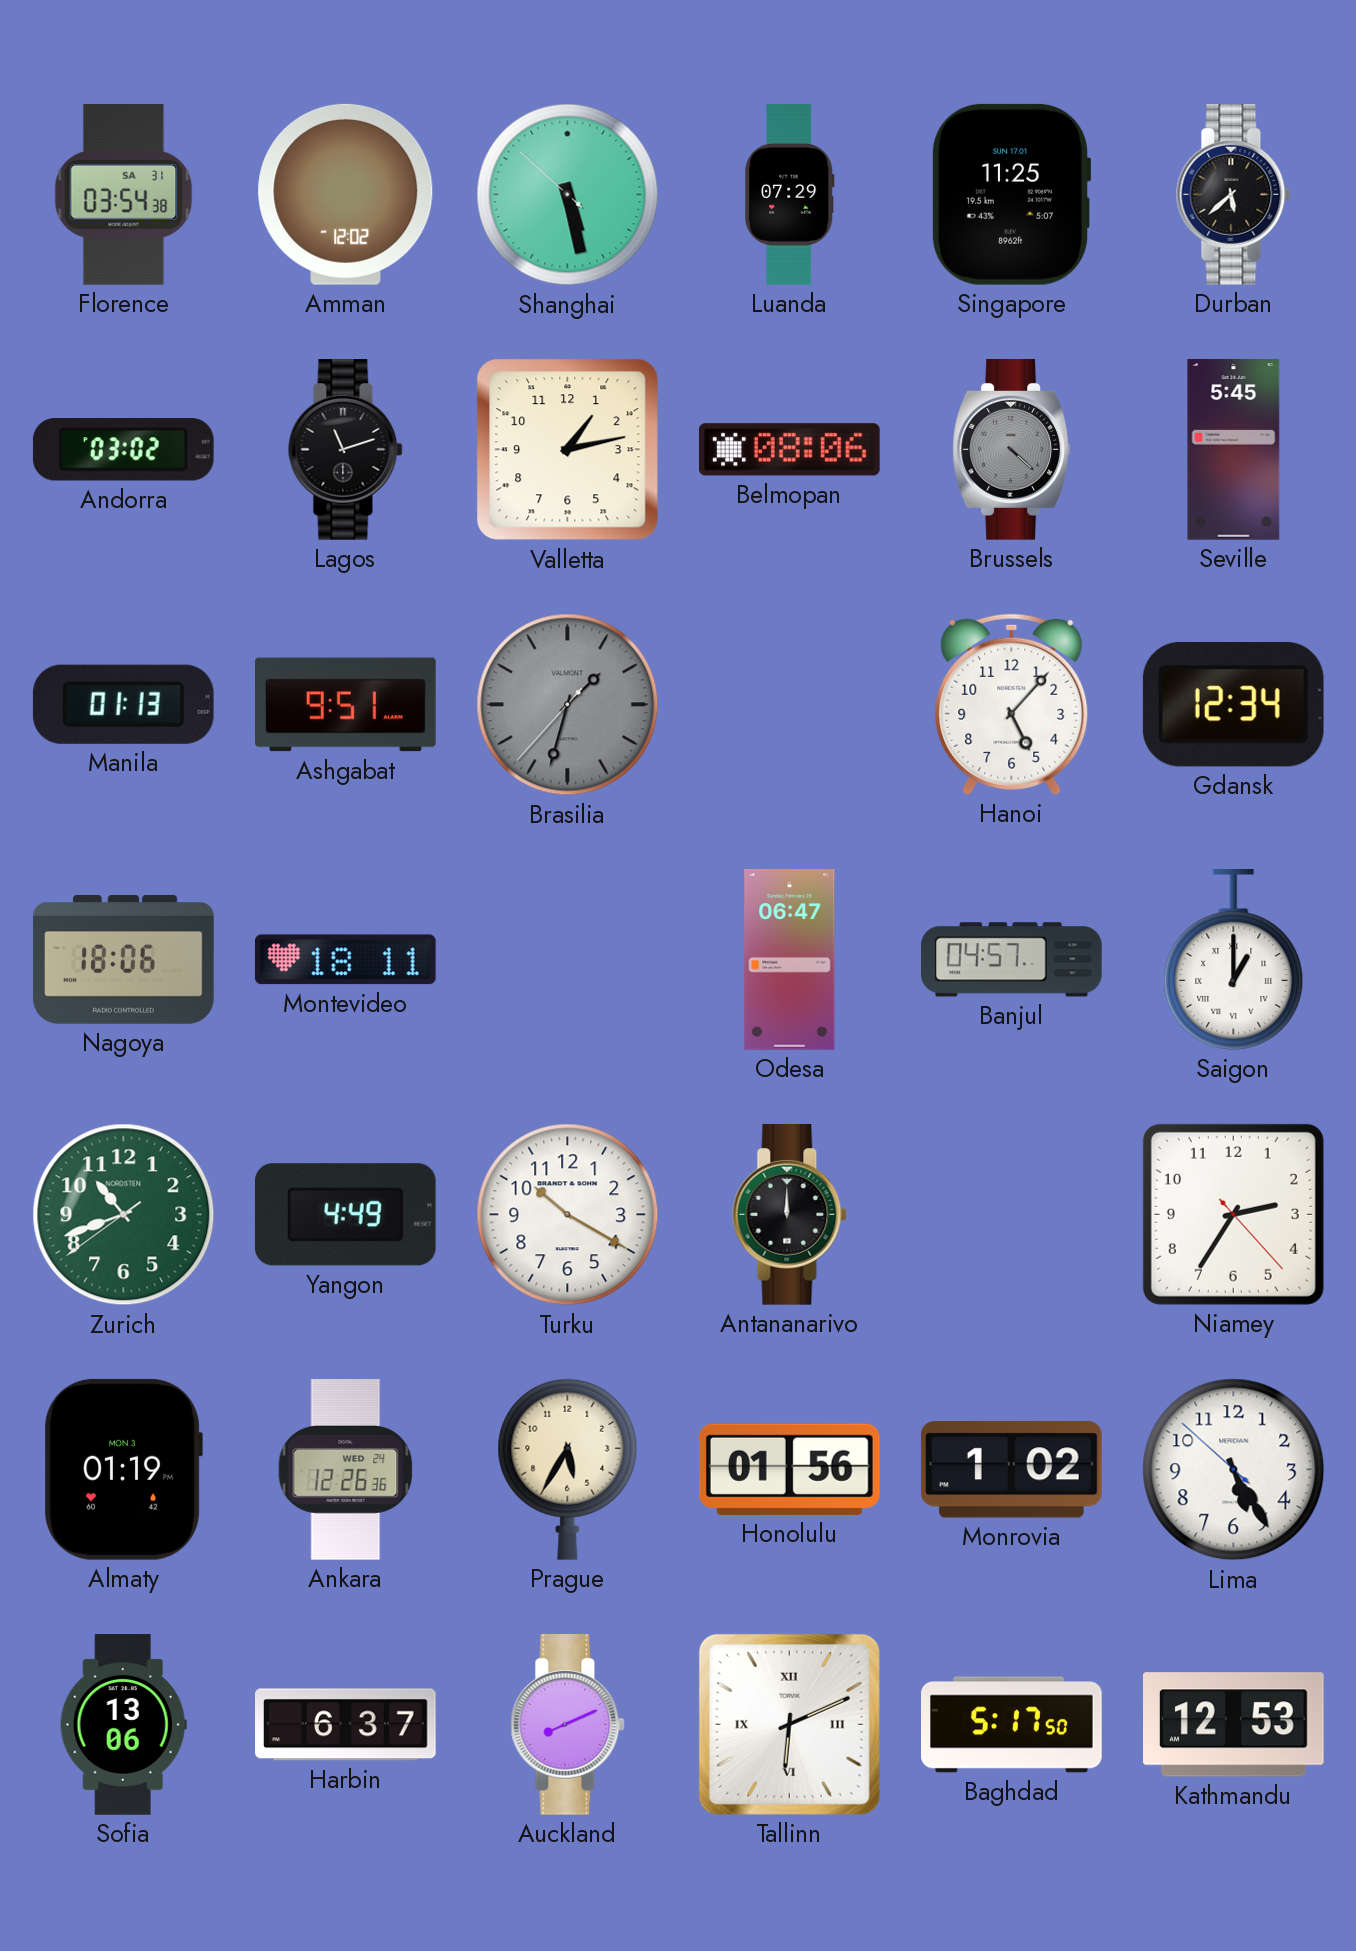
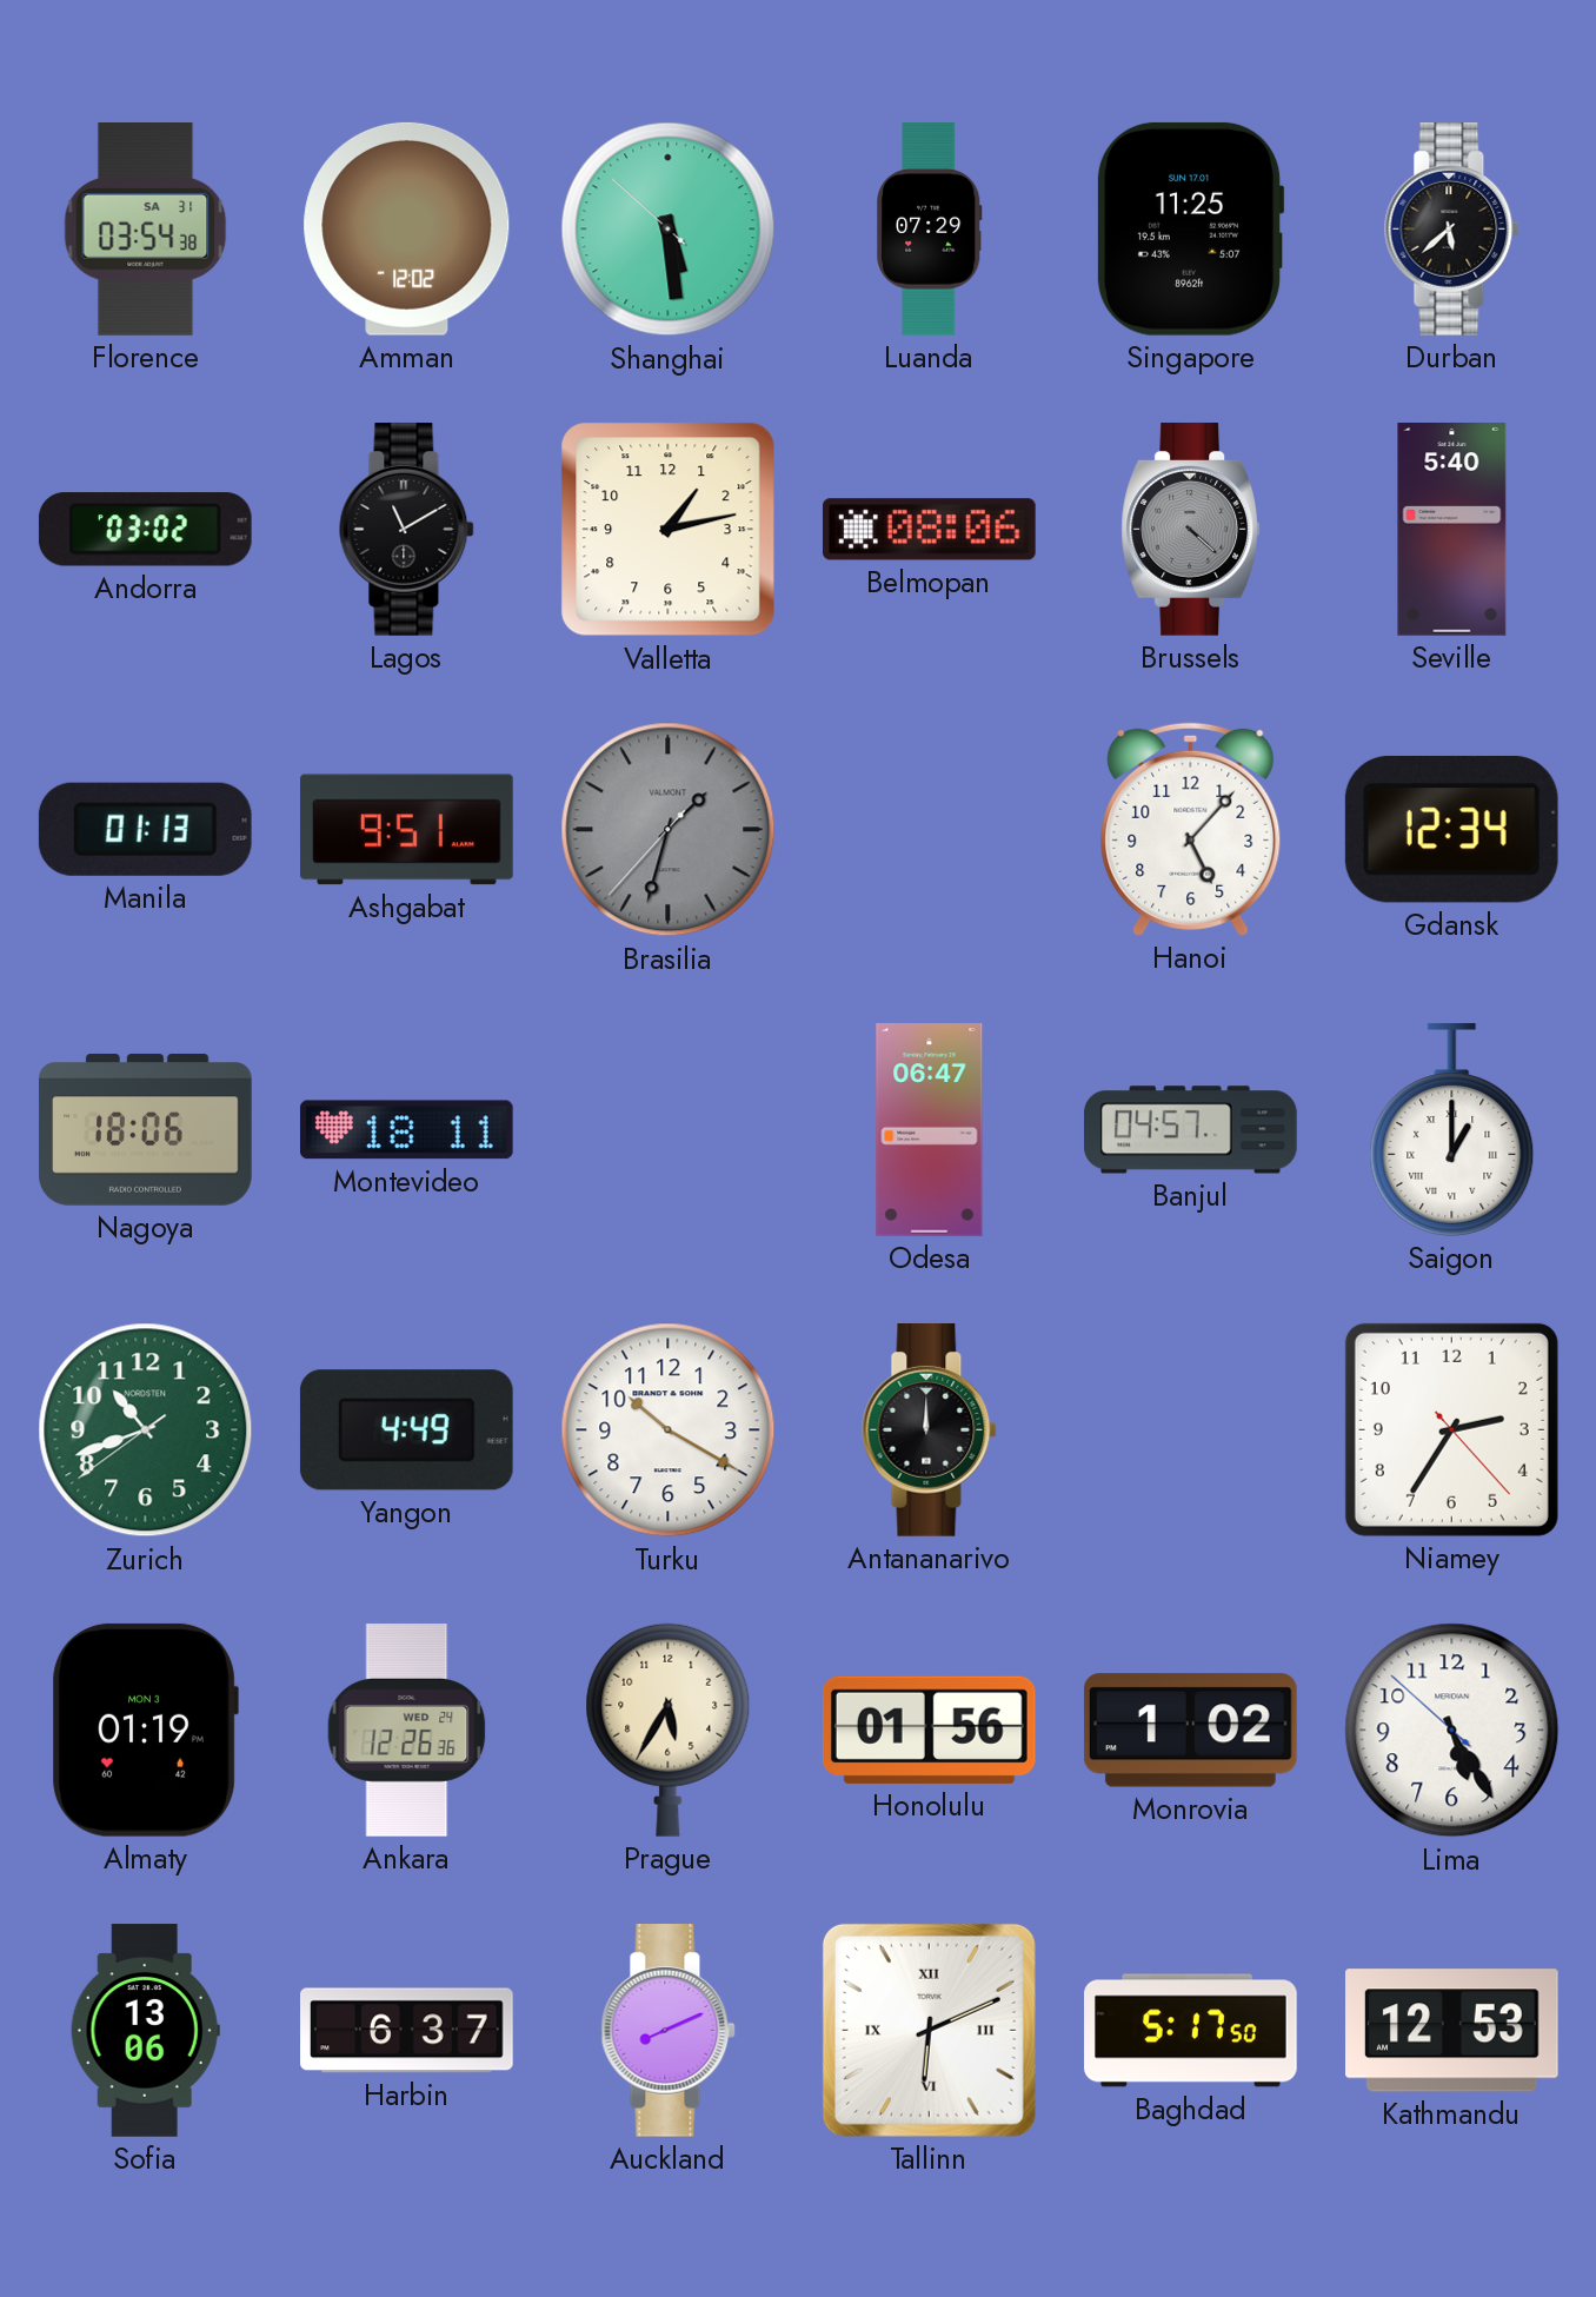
Shanghai: 5:27 -> 5:28
Lagos: 11:12 -> 11:10
Seville: 5:45 -> 5:40
